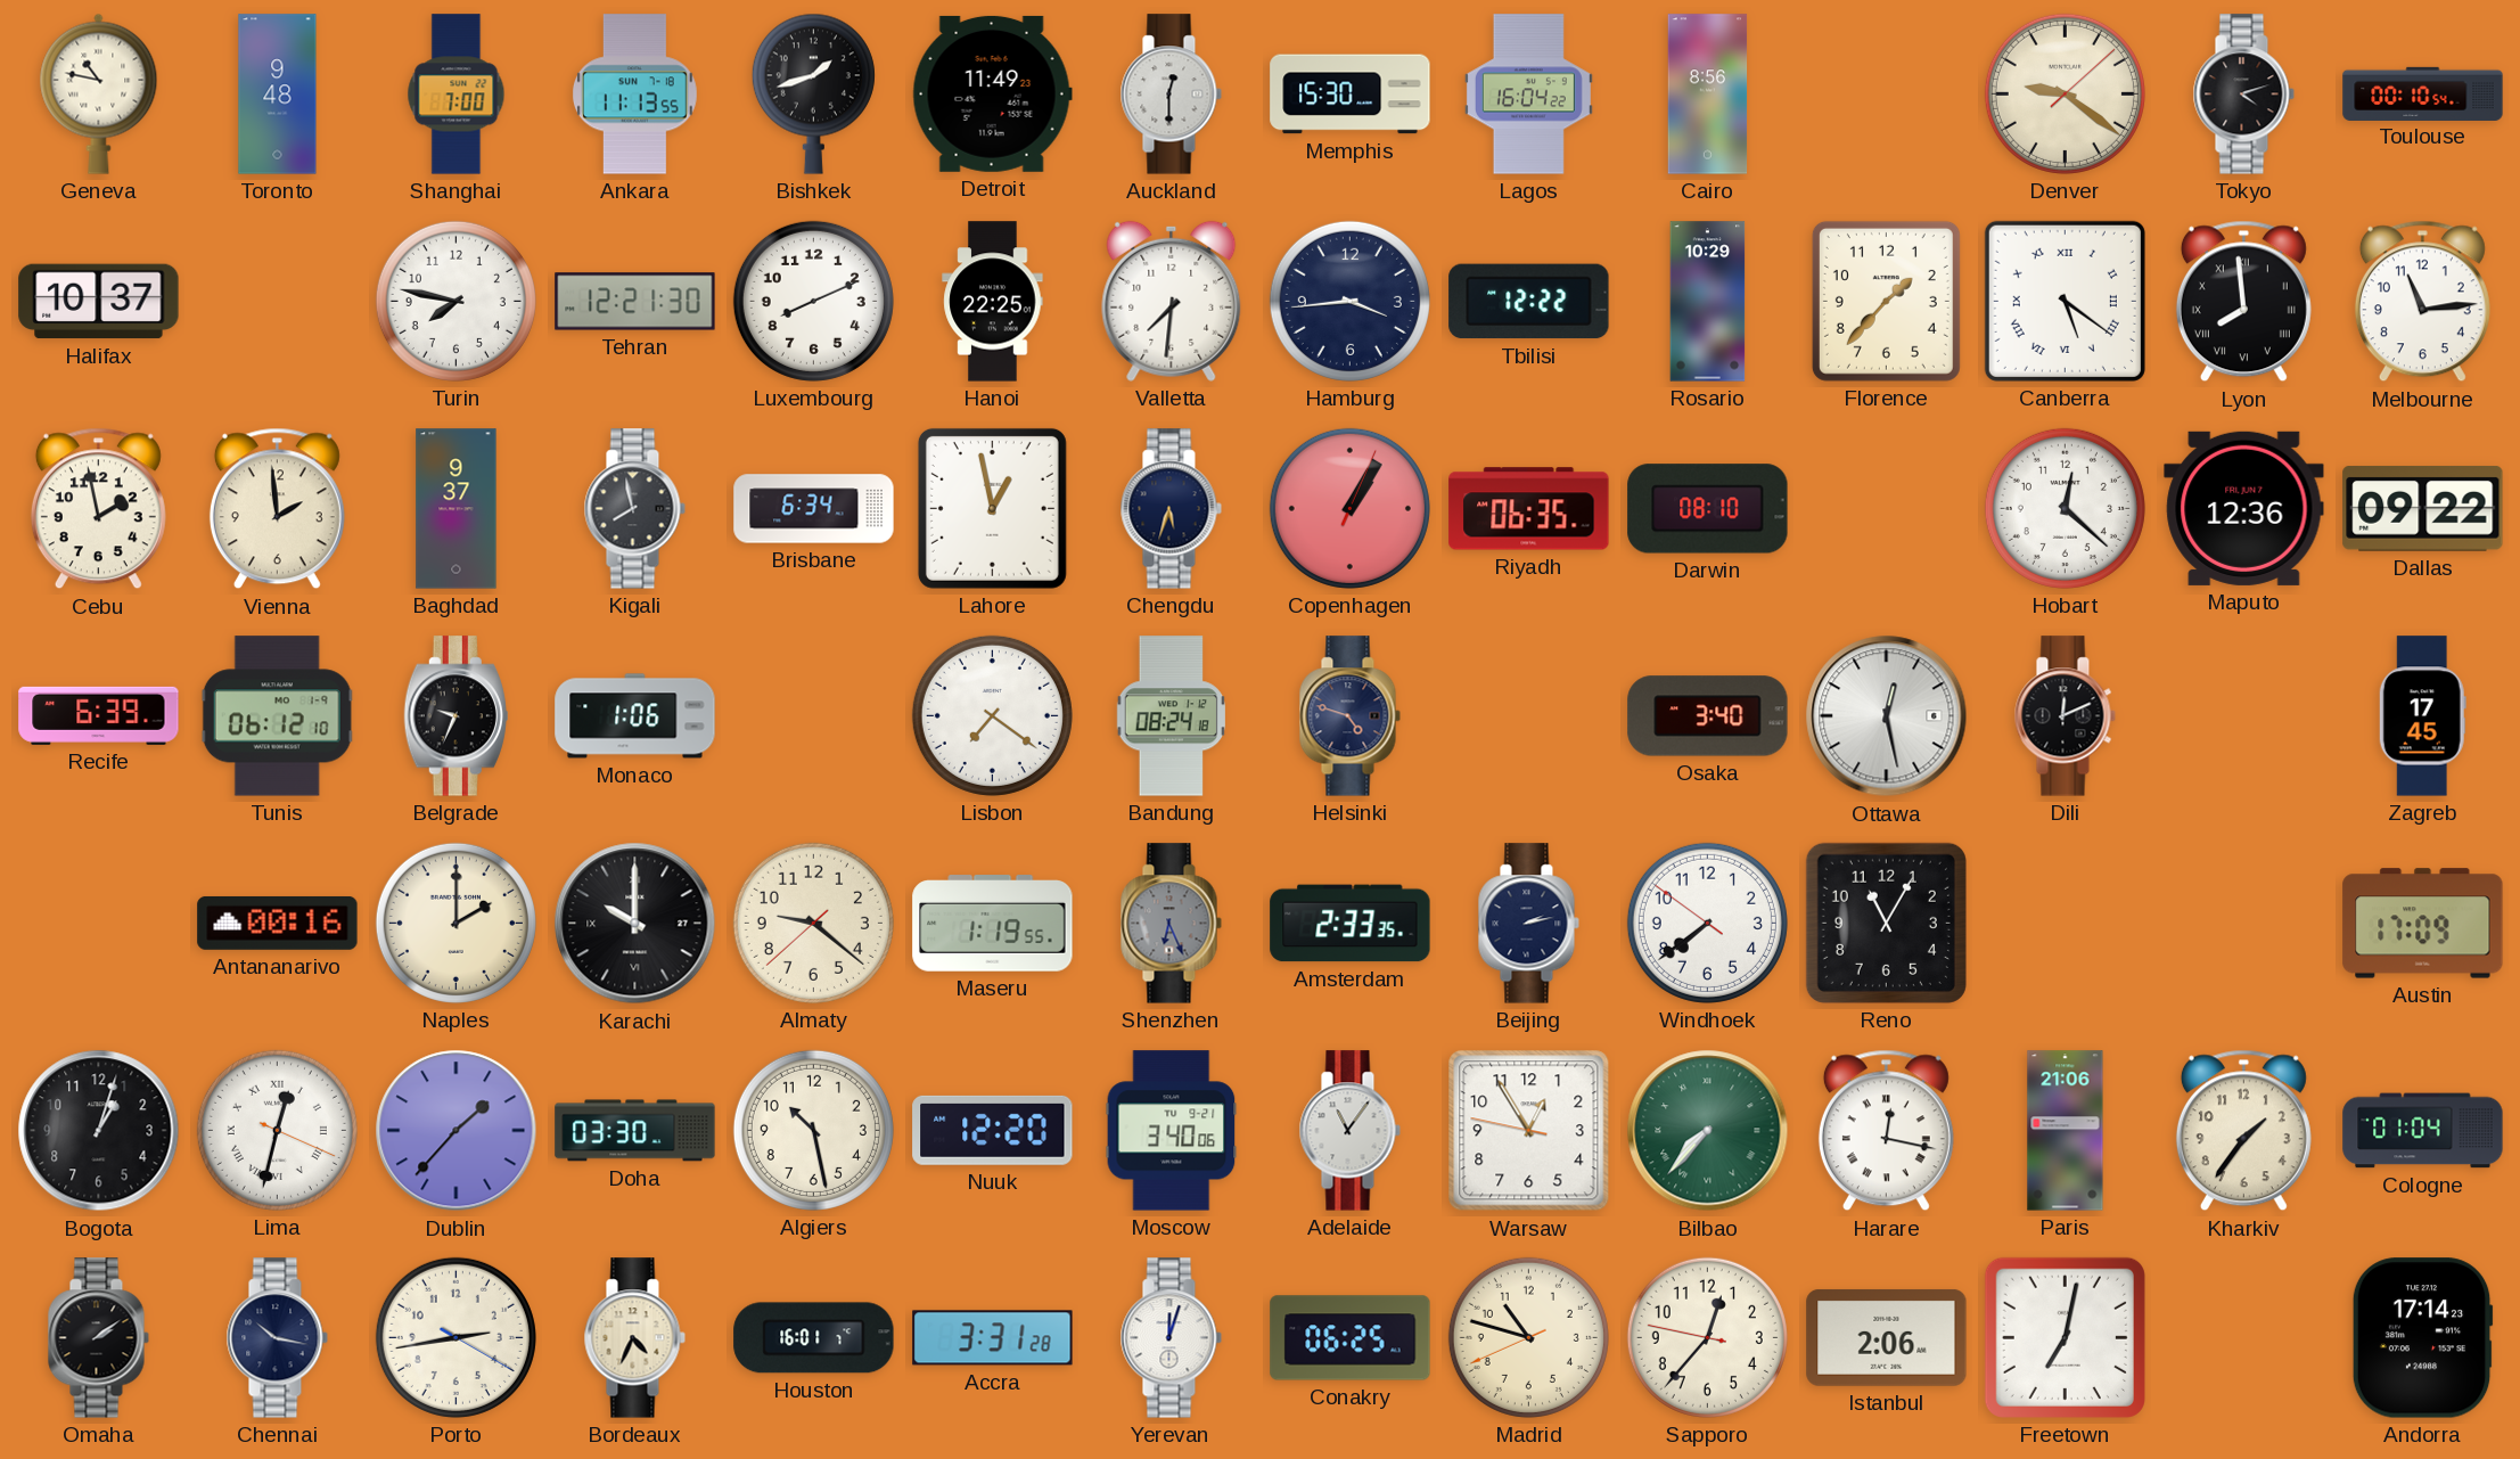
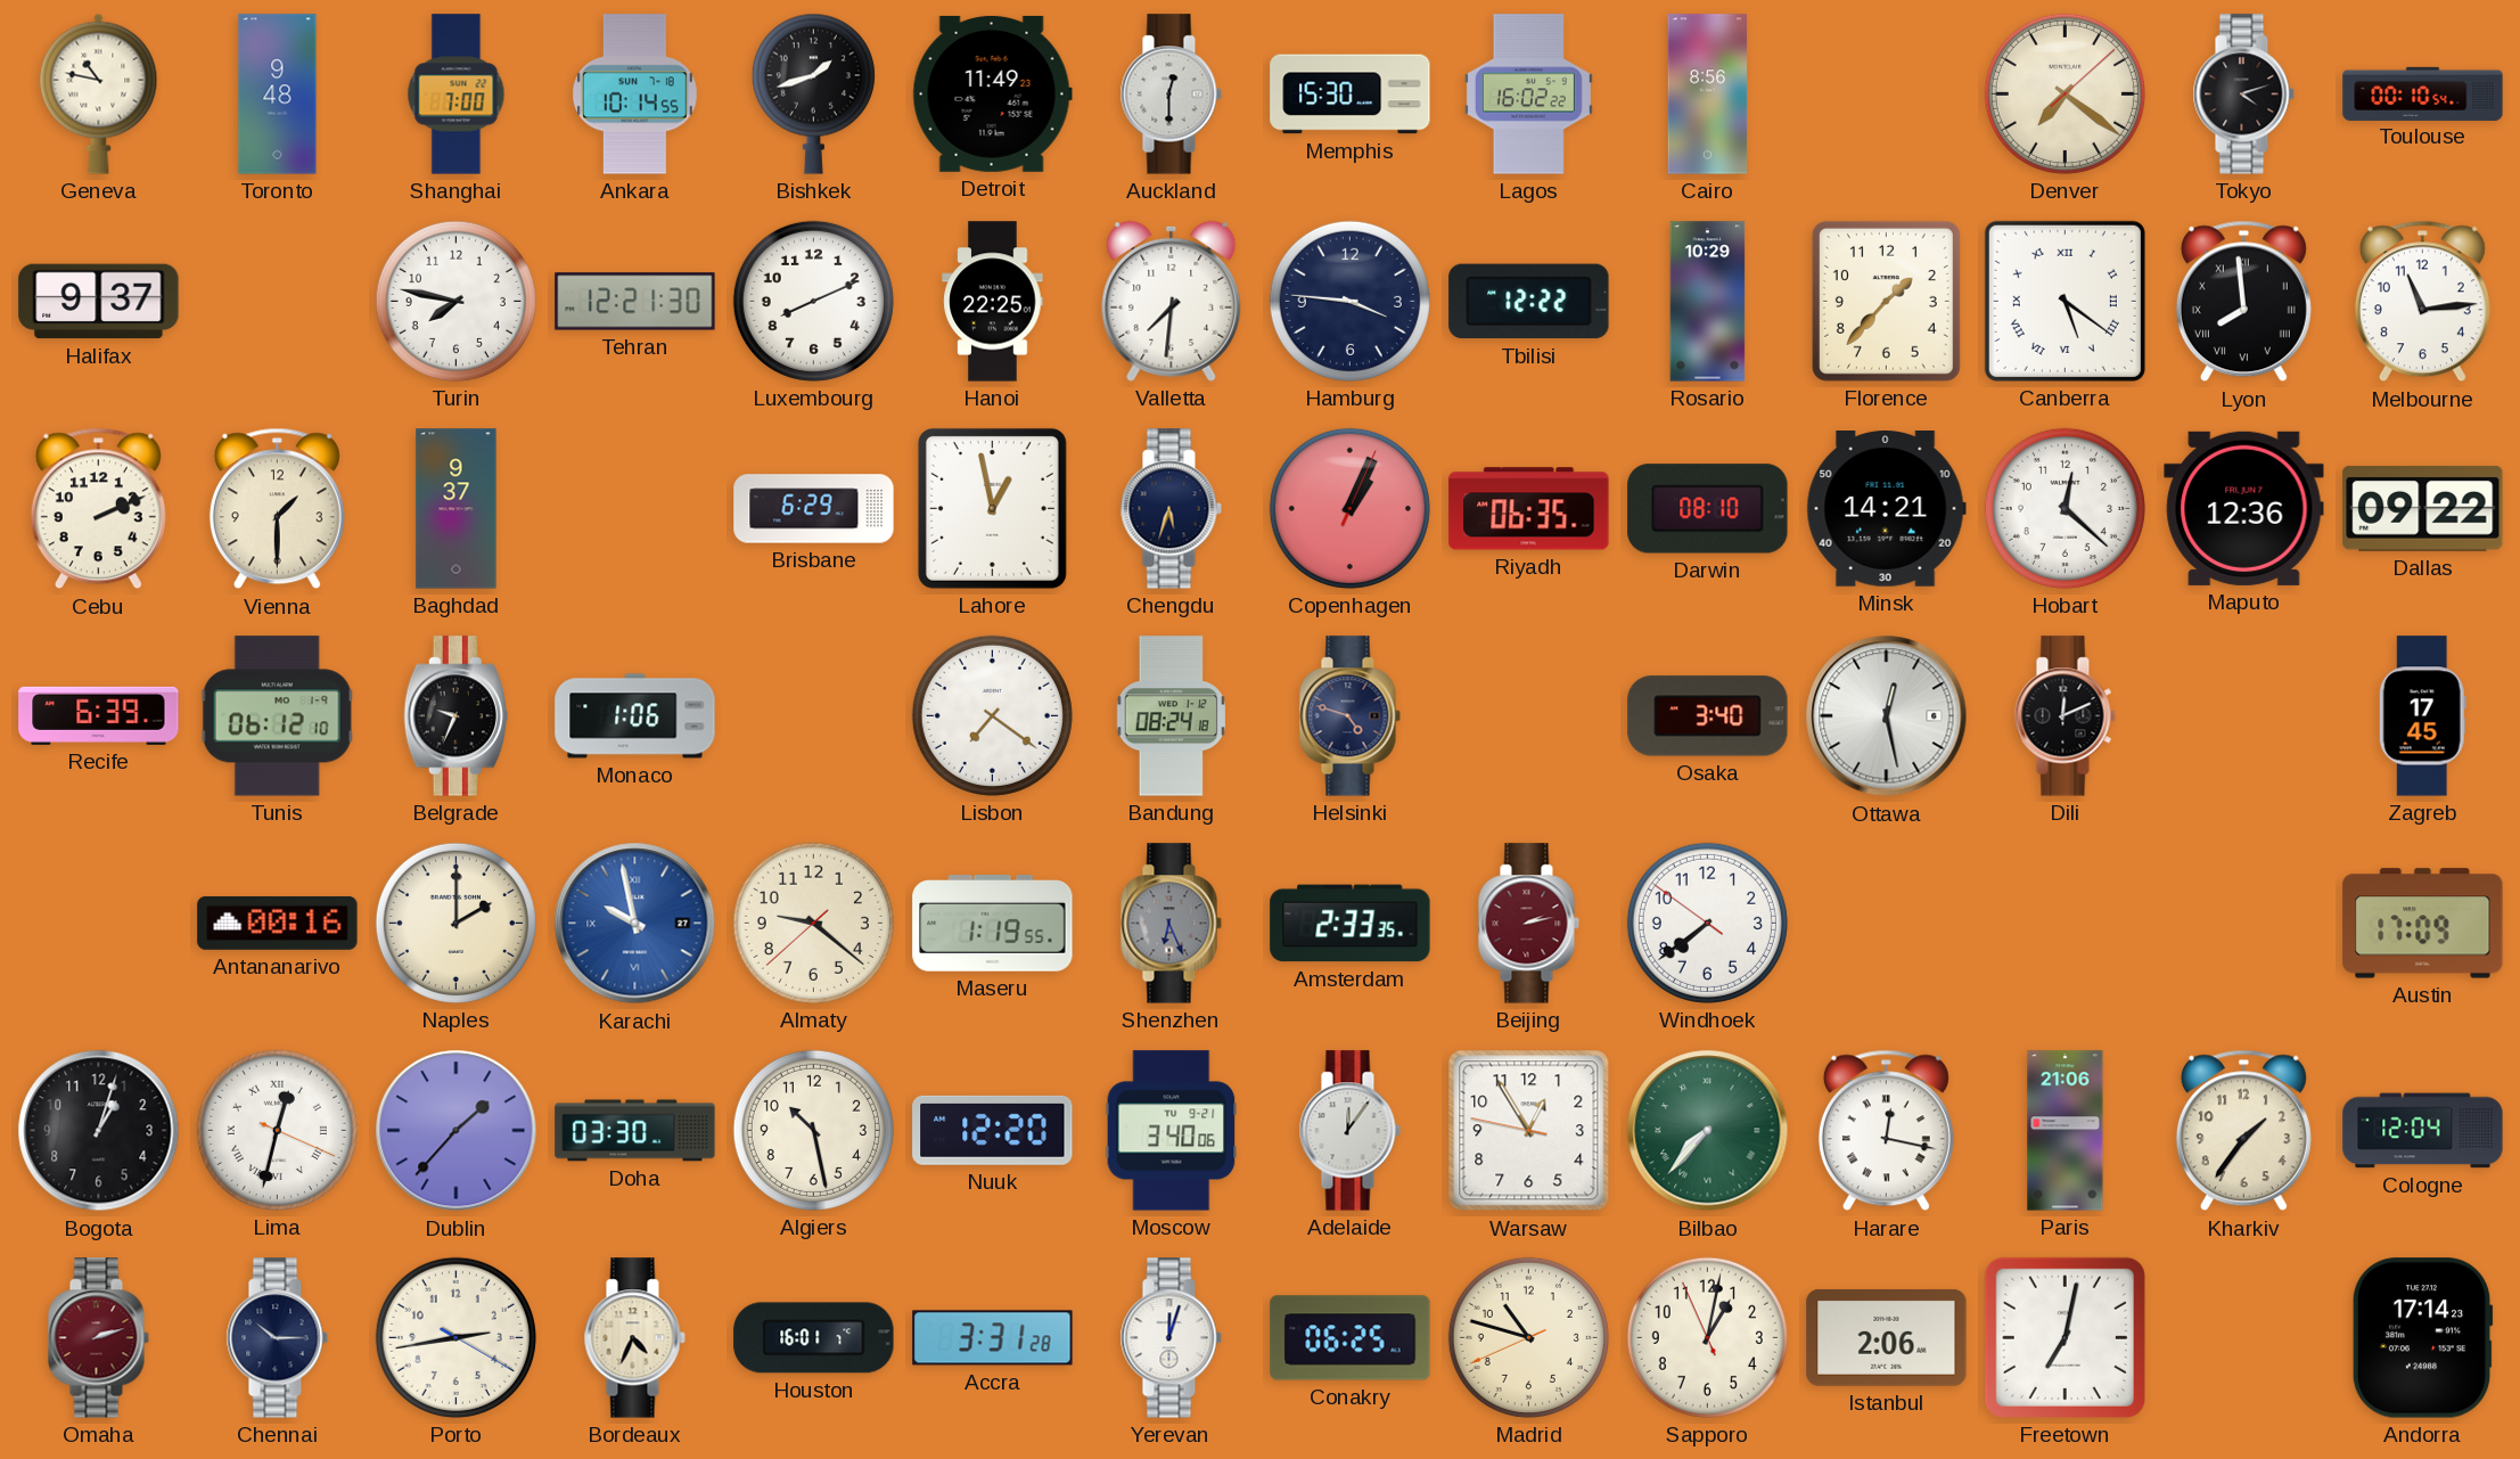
Ankara: 11:13 -> 10:14
Lagos: 16:04 -> 16:02
Denver: 9:21 -> 7:21
Halifax: 10:37 -> 9:37
Hamburg: 3:44 -> 3:46
Cebu: 1:58 -> 2:11
Vienna: 1:59 -> 1:30
Kigali: 7:58 -> none
Brisbane: 6:34 -> 6:29
Copenhagen: 1:05 -> 1:04
Minsk: none -> 14:21
Karachi: 10:00 -> 9:58
Karachi dial: black -> blue
Beijing dial: navy -> burgundy
Reno: 11:05 -> none
Adelaide: 11:06 -> 12:06
Cologne: 01:04 -> 12:04
Omaha: 2:09 -> 2:12
Omaha dial: black -> burgundy
Chennai: 10:17 -> 10:15
Sapporo: 12:36 -> 1:01
